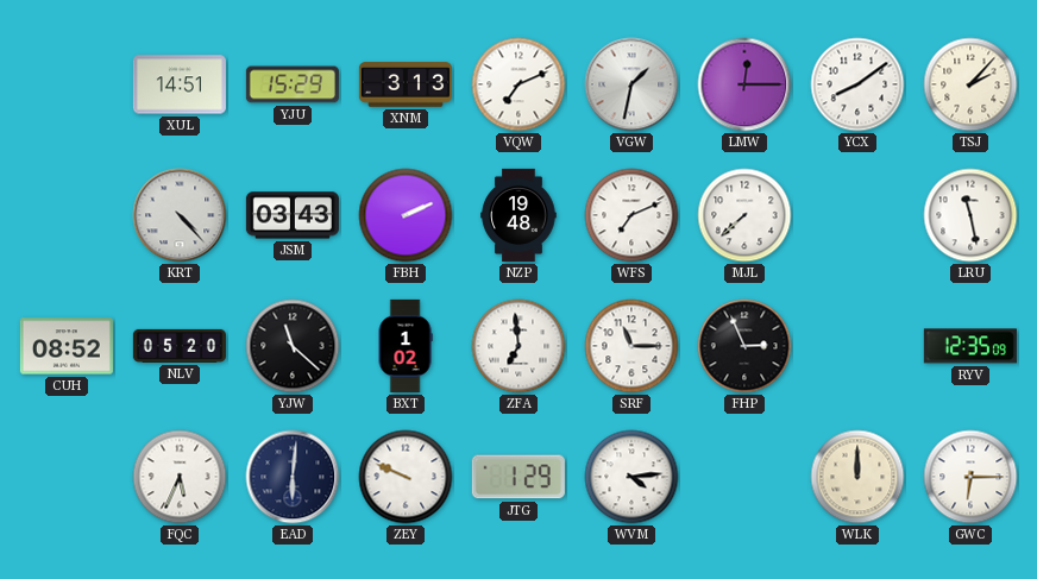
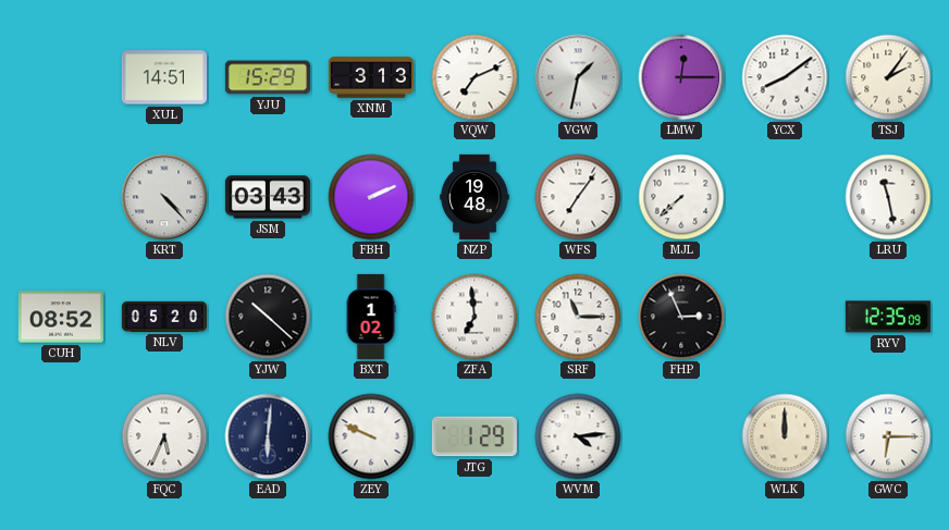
TSJ: 2:07 -> 2:06
WFS: 7:11 -> 7:06
YJW: 11:22 -> 10:22
